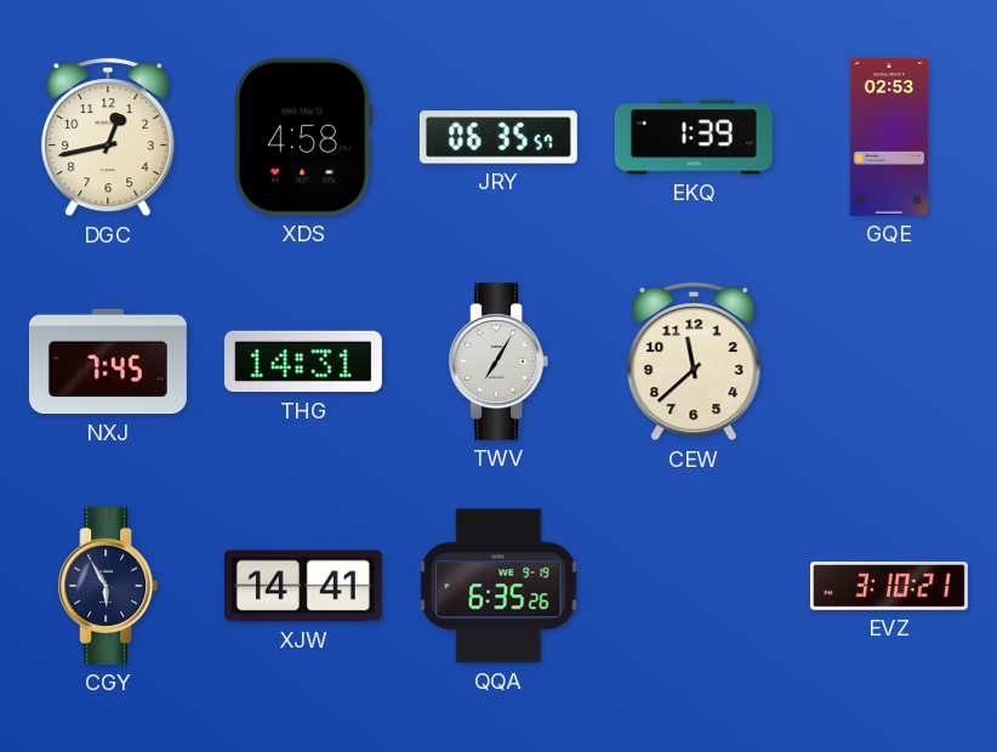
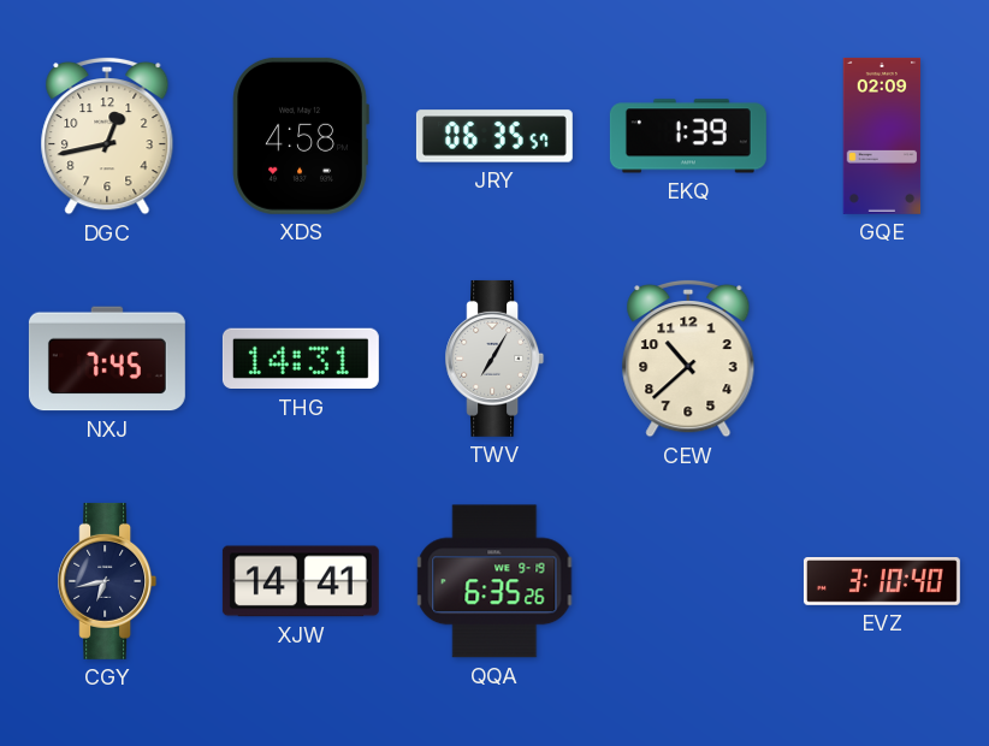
GQE: 02:53 -> 02:09
CEW: 11:38 -> 10:38
CGY: 5:55 -> 6:43
EVZ: 3:10:21 -> 3:10:40
